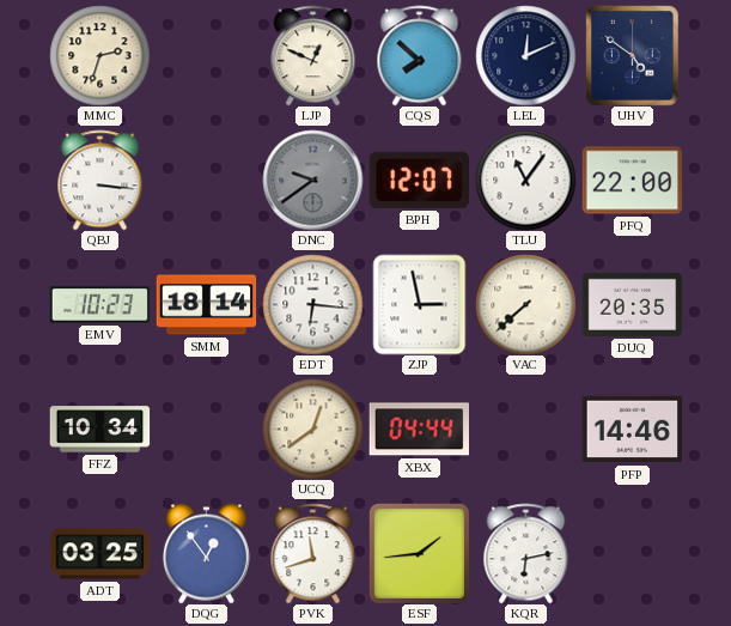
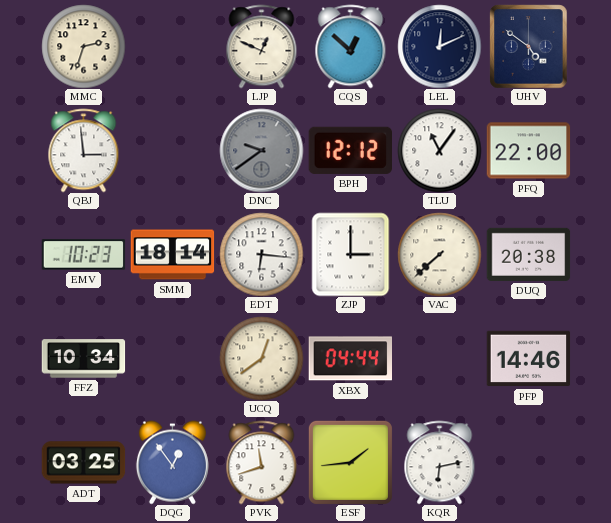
CQS: 7:52 -> 12:52
QBJ: 3:16 -> 2:59
BPH: 12:07 -> 12:12
ZJP: 2:58 -> 3:00
DUQ: 20:35 -> 20:38
